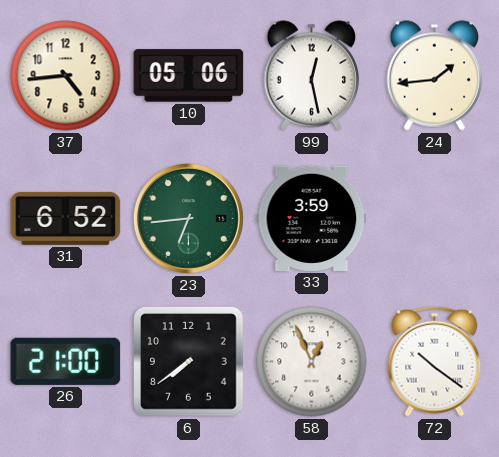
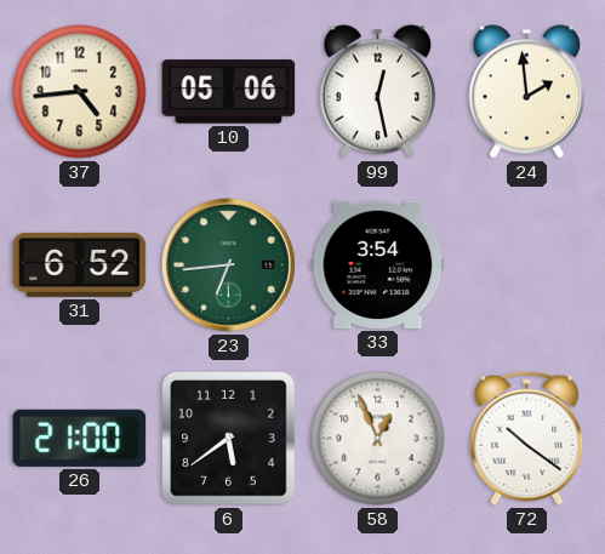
24: 1:44 -> 1:59
33: 3:59 -> 3:54
6: 7:39 -> 5:39
